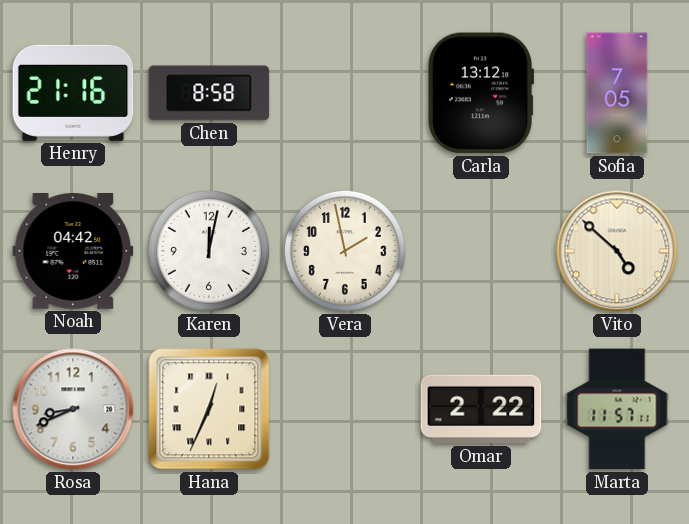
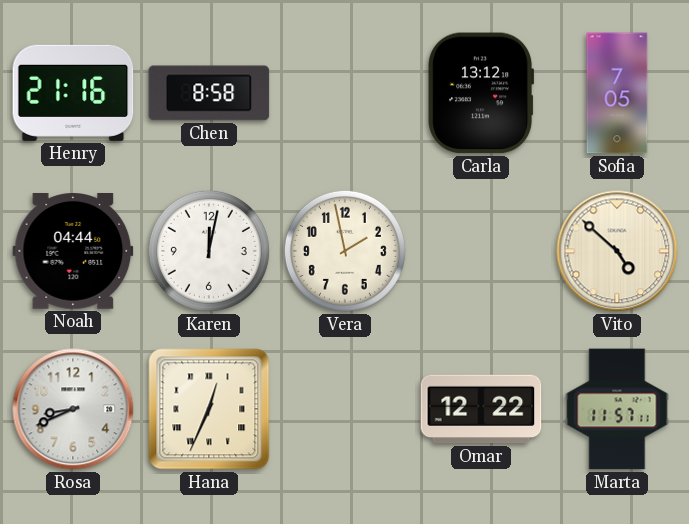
Noah: 04:42 -> 04:44
Omar: 2:22 -> 12:22
